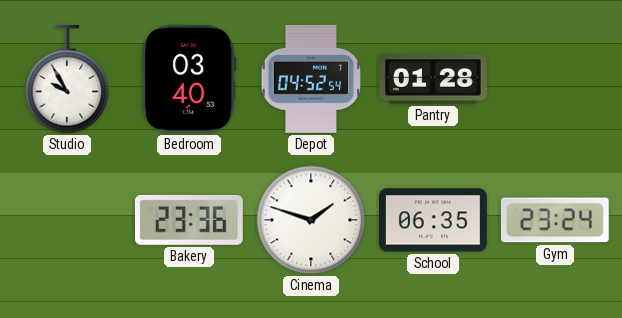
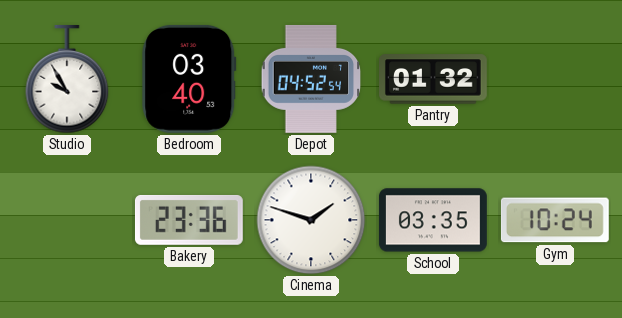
Pantry: 01:28 -> 01:32
School: 06:35 -> 03:35
Gym: 23:24 -> 10:24
